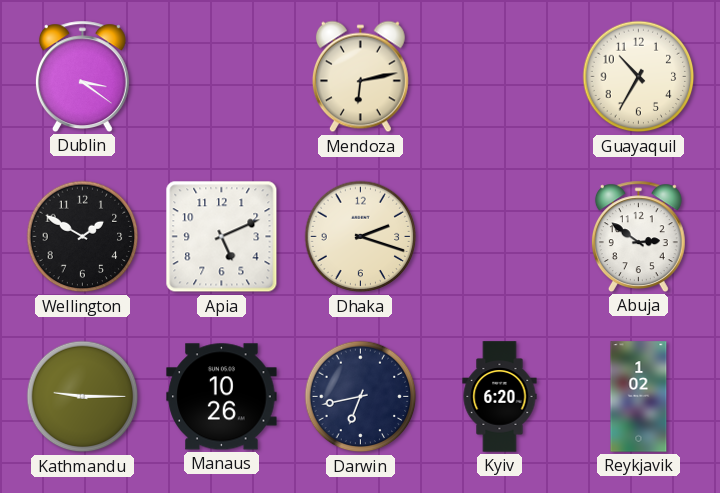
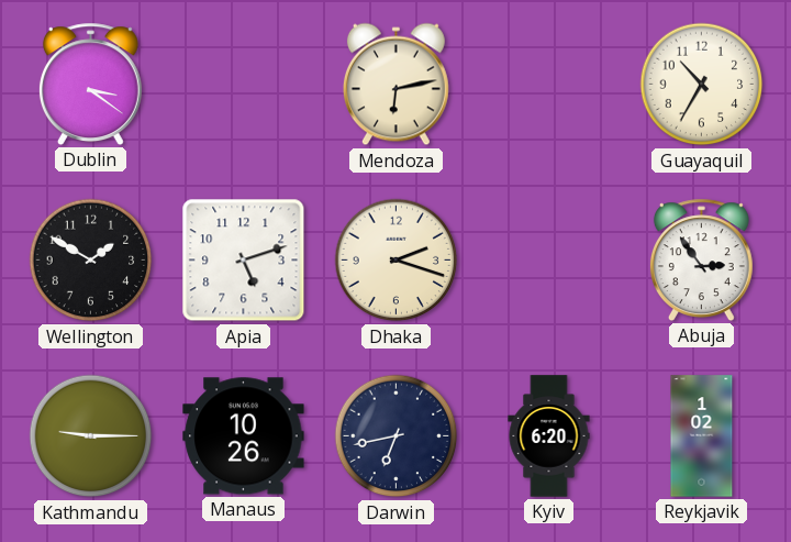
Apia: 5:11 -> 5:12
Abuja: 2:51 -> 2:54
